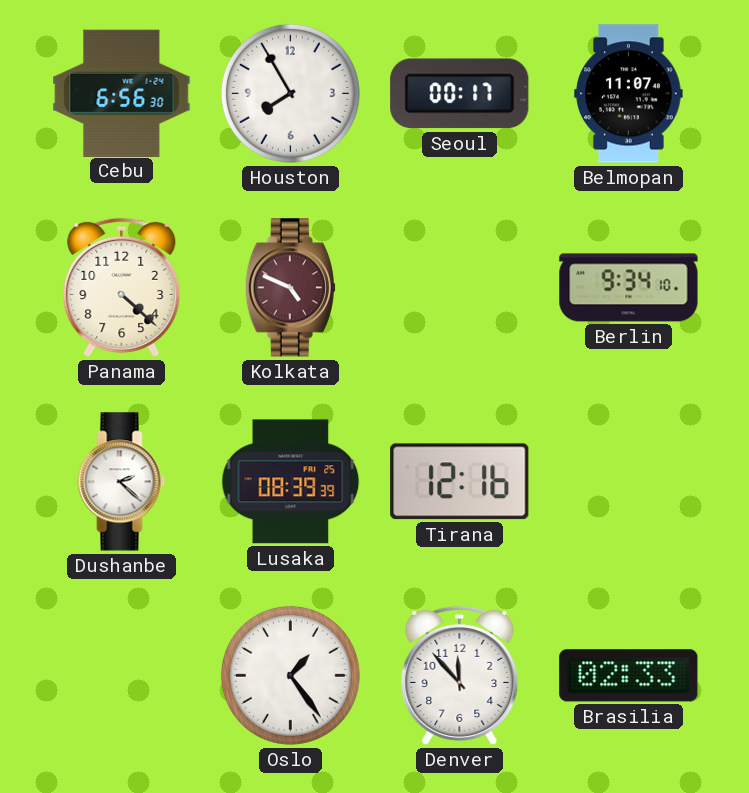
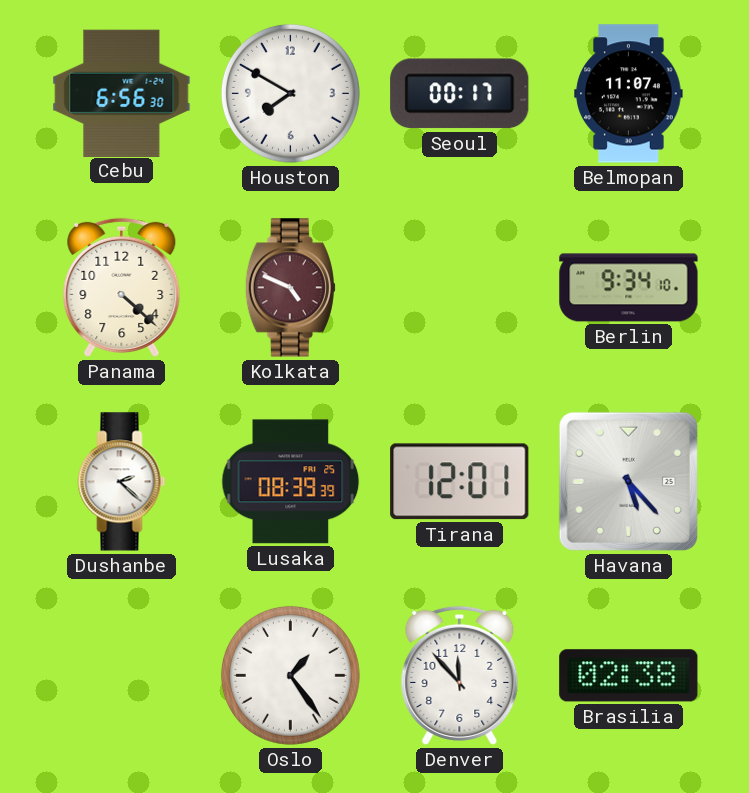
Houston: 7:55 -> 7:50
Tirana: 12:16 -> 12:01
Havana: none -> 5:23
Brasilia: 02:33 -> 02:38
